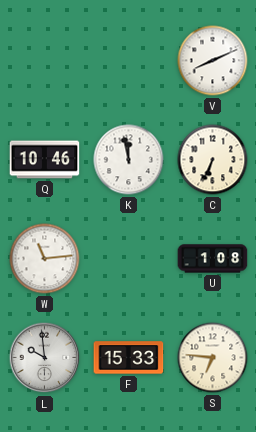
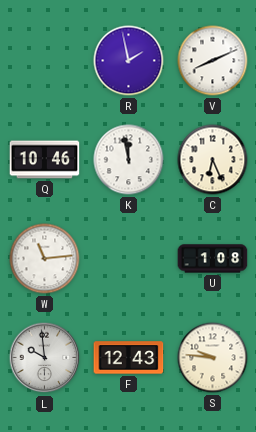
R: none -> 1:58
C: 6:34 -> 6:26
F: 15:33 -> 12:43
S: 6:46 -> 9:46
